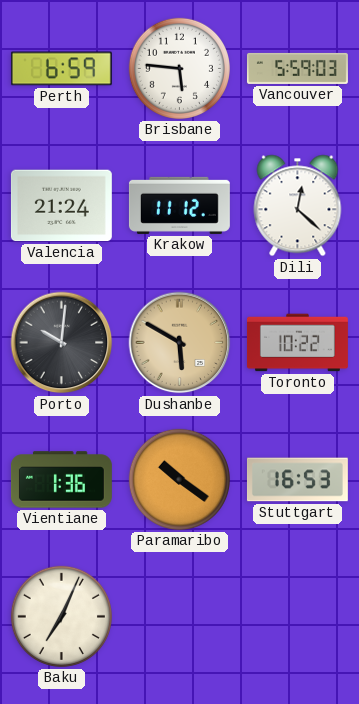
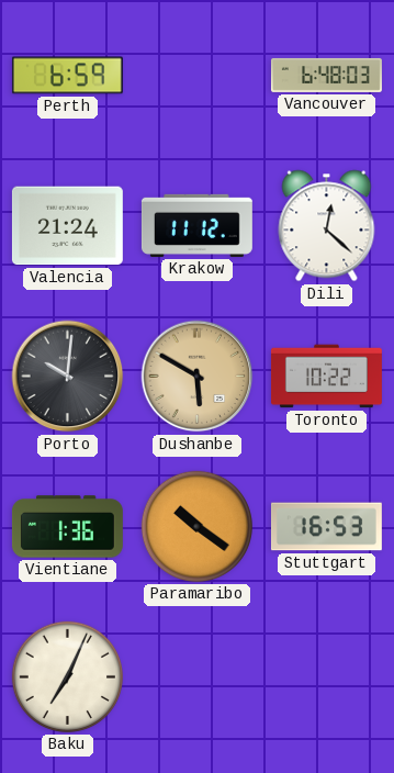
Brisbane: 5:46 -> none
Vancouver: 5:59 -> 6:48
